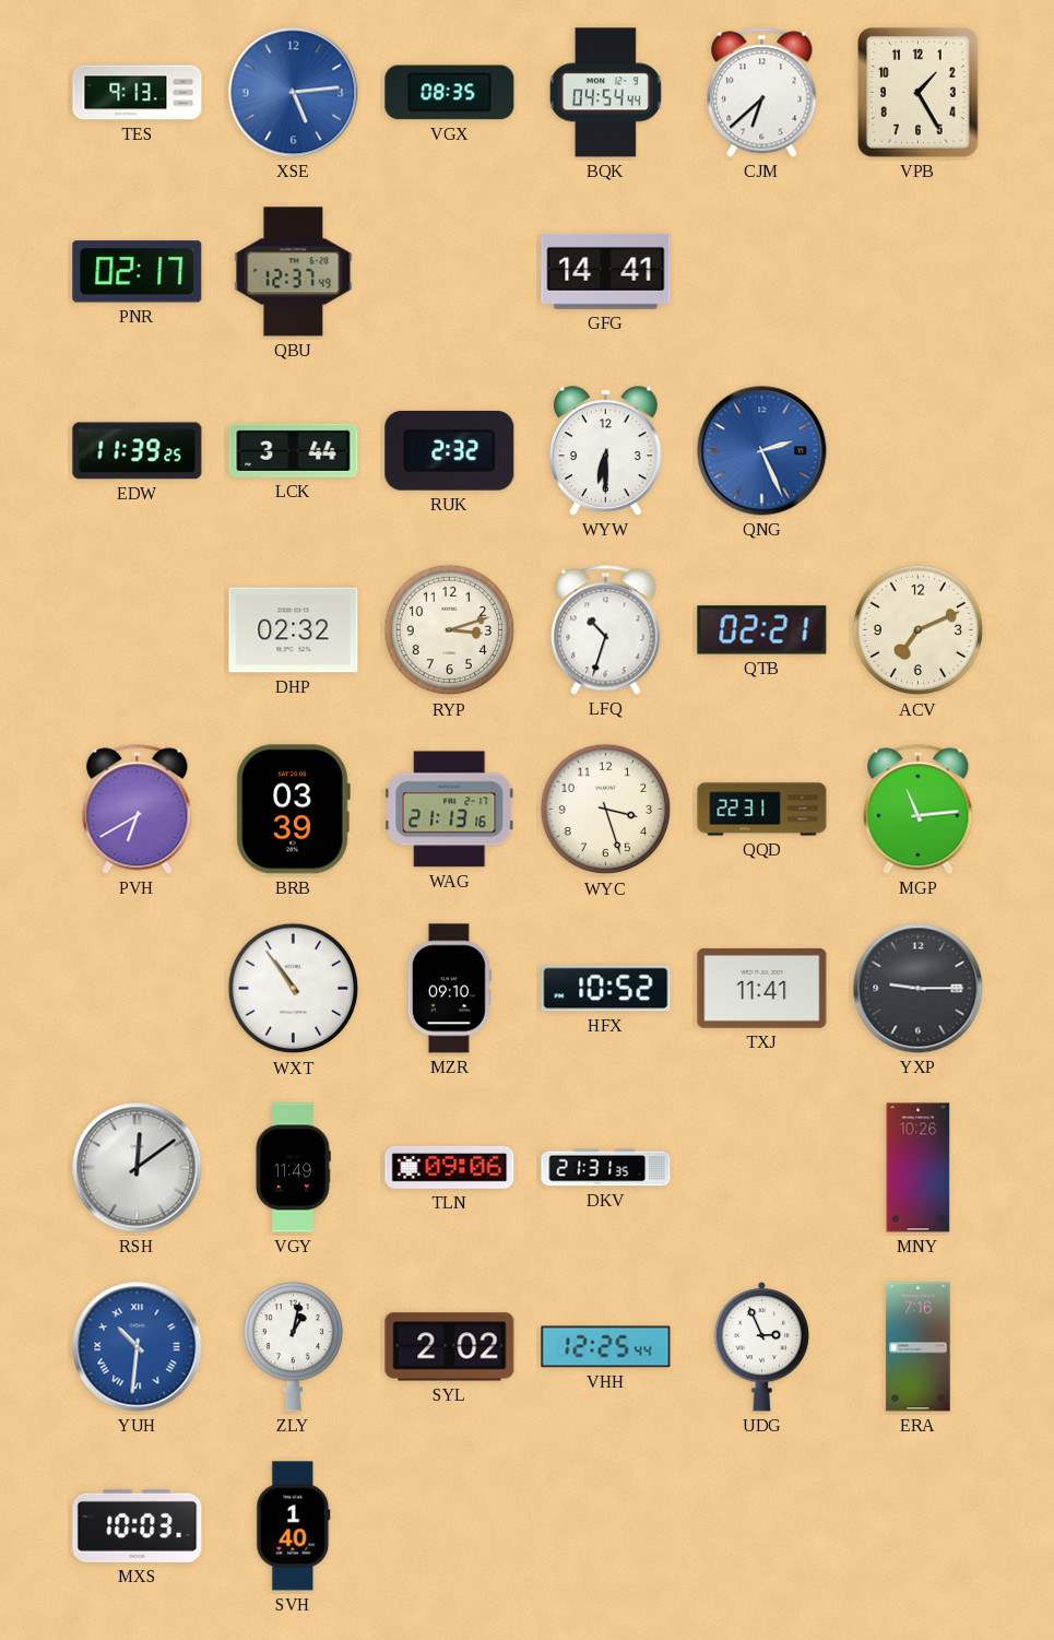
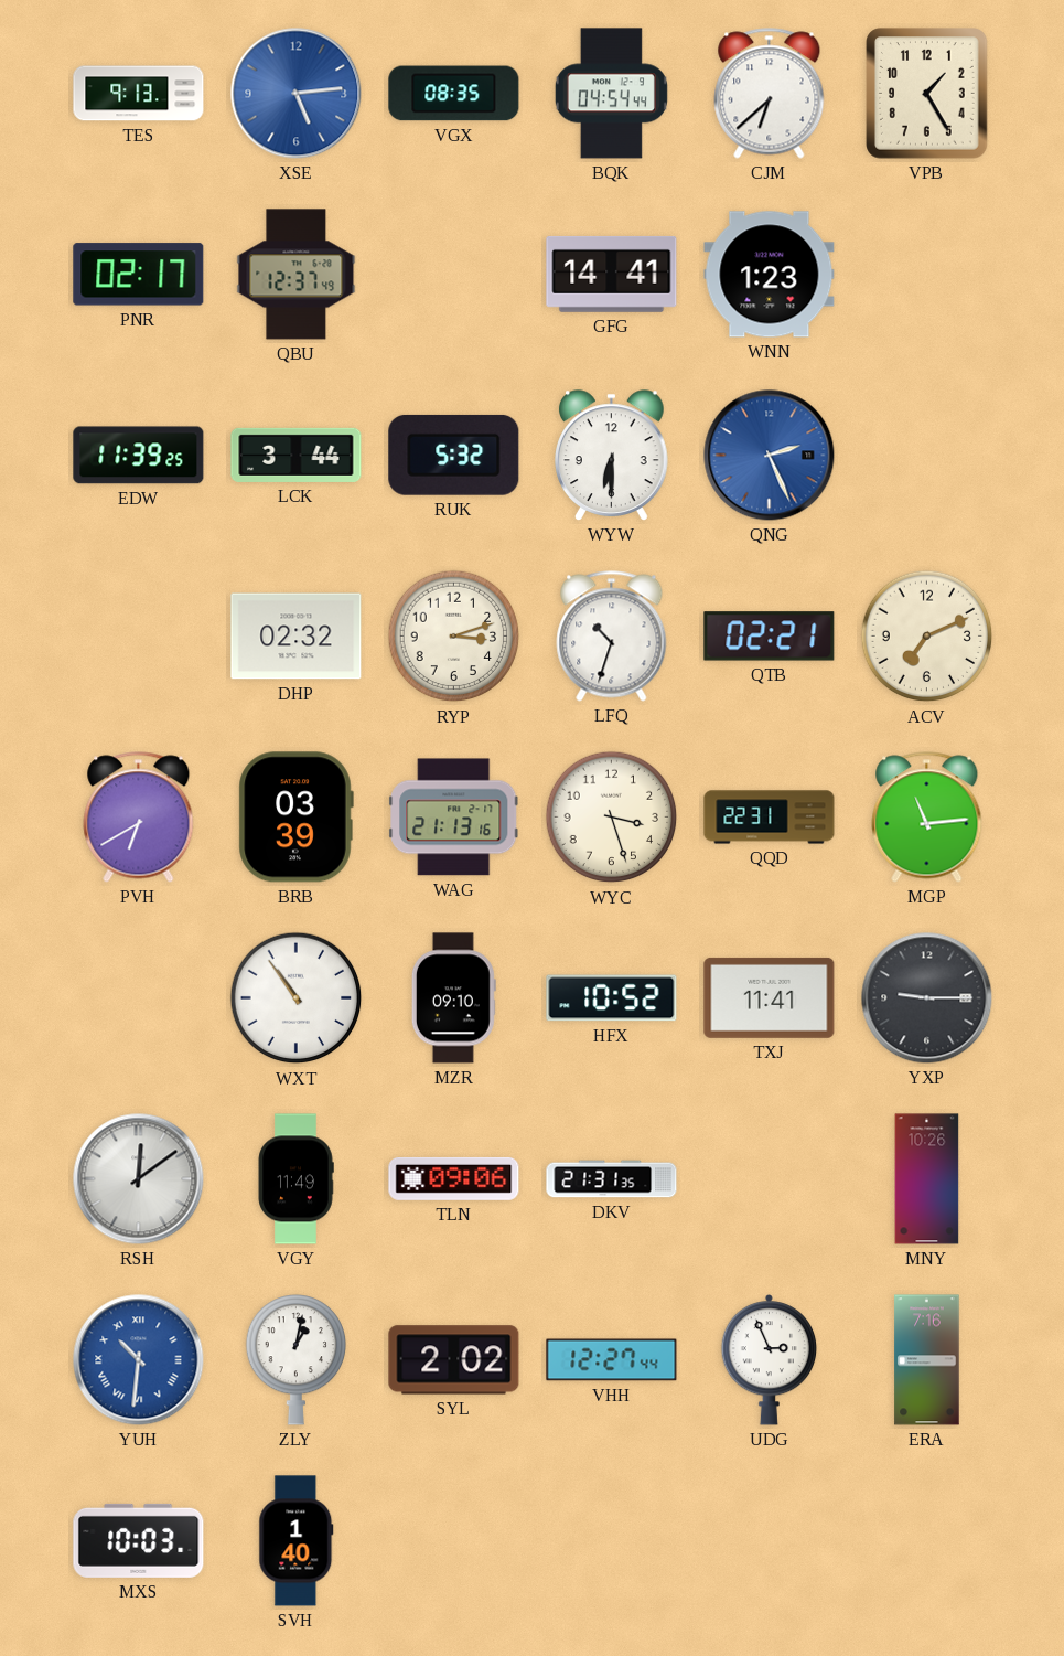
WNN: none -> 1:23
RUK: 2:32 -> 5:32
VHH: 12:25 -> 12:27
